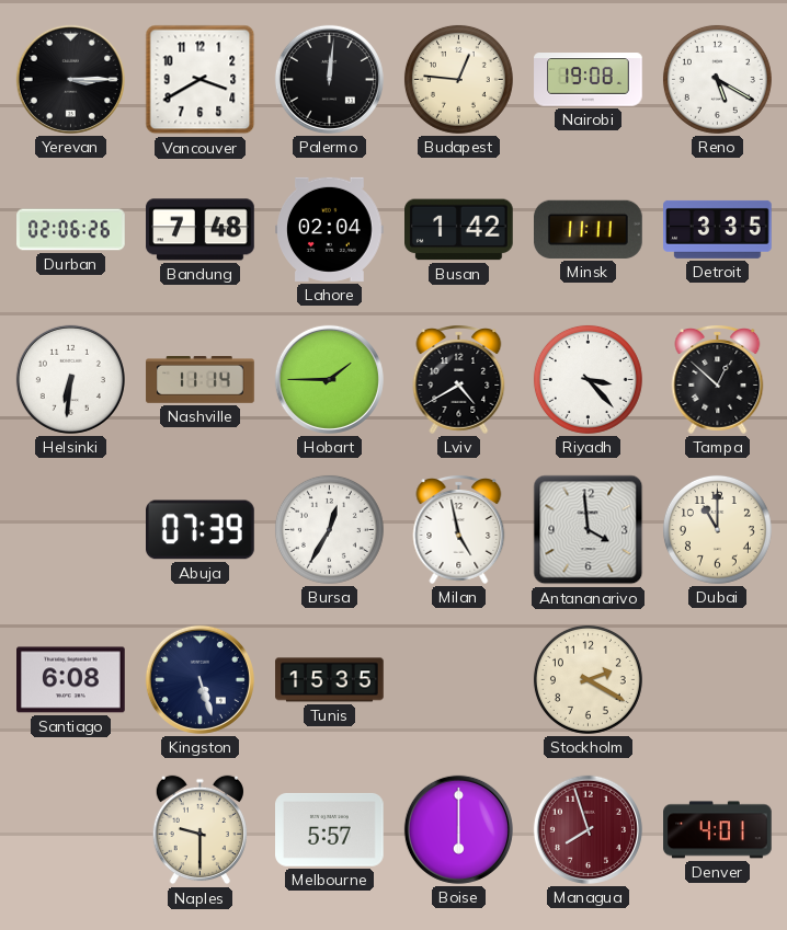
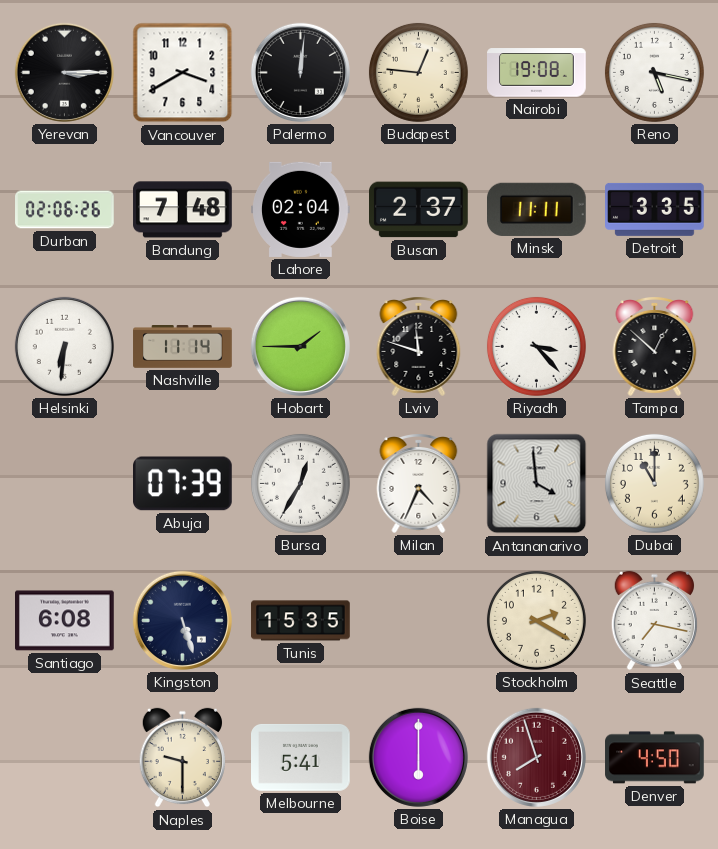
Reno: 5:20 -> 5:17
Busan: 1:42 -> 2:37
Lviv: 4:40 -> 11:48
Milan: 4:58 -> 4:34
Seattle: none -> 7:17
Melbourne: 5:57 -> 5:41
Denver: 4:01 -> 4:50
